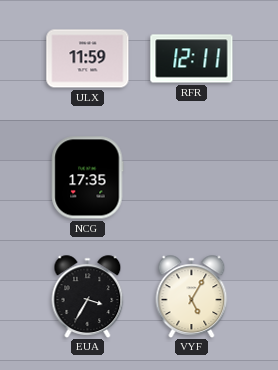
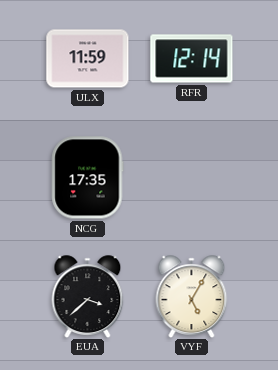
RFR: 12:11 -> 12:14
EUA: 3:35 -> 3:38
